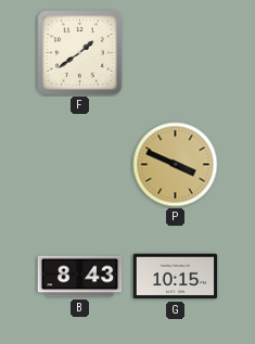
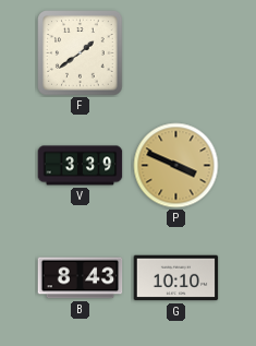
V: none -> 3:39
G: 10:15 -> 10:10
